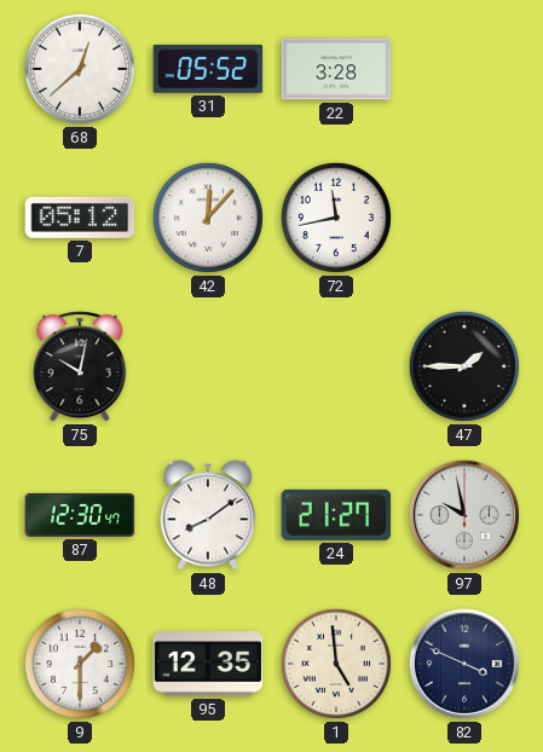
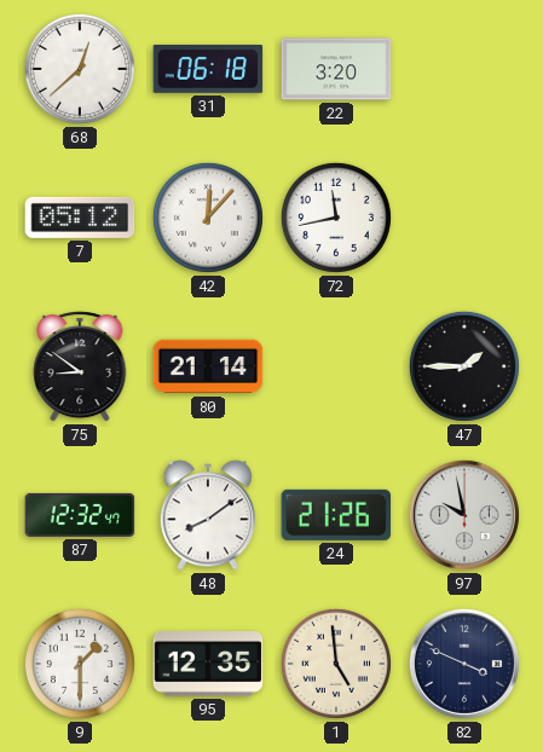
31: 05:52 -> 06:18
22: 3:28 -> 3:20
75: 10:02 -> 8:51
80: none -> 21:14
87: 12:30 -> 12:32
24: 21:27 -> 21:26
